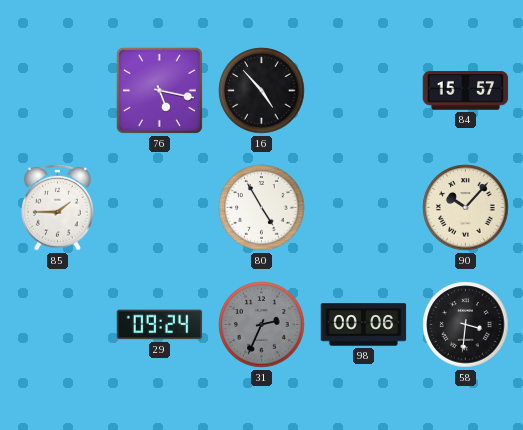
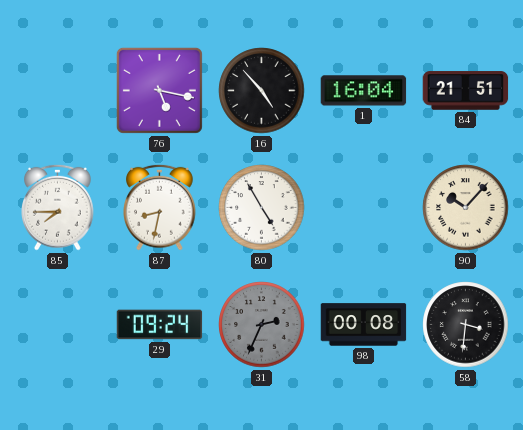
1: none -> 16:04
84: 15:57 -> 21:51
85: 1:45 -> 7:45
87: none -> 8:32
98: 00:06 -> 00:08
